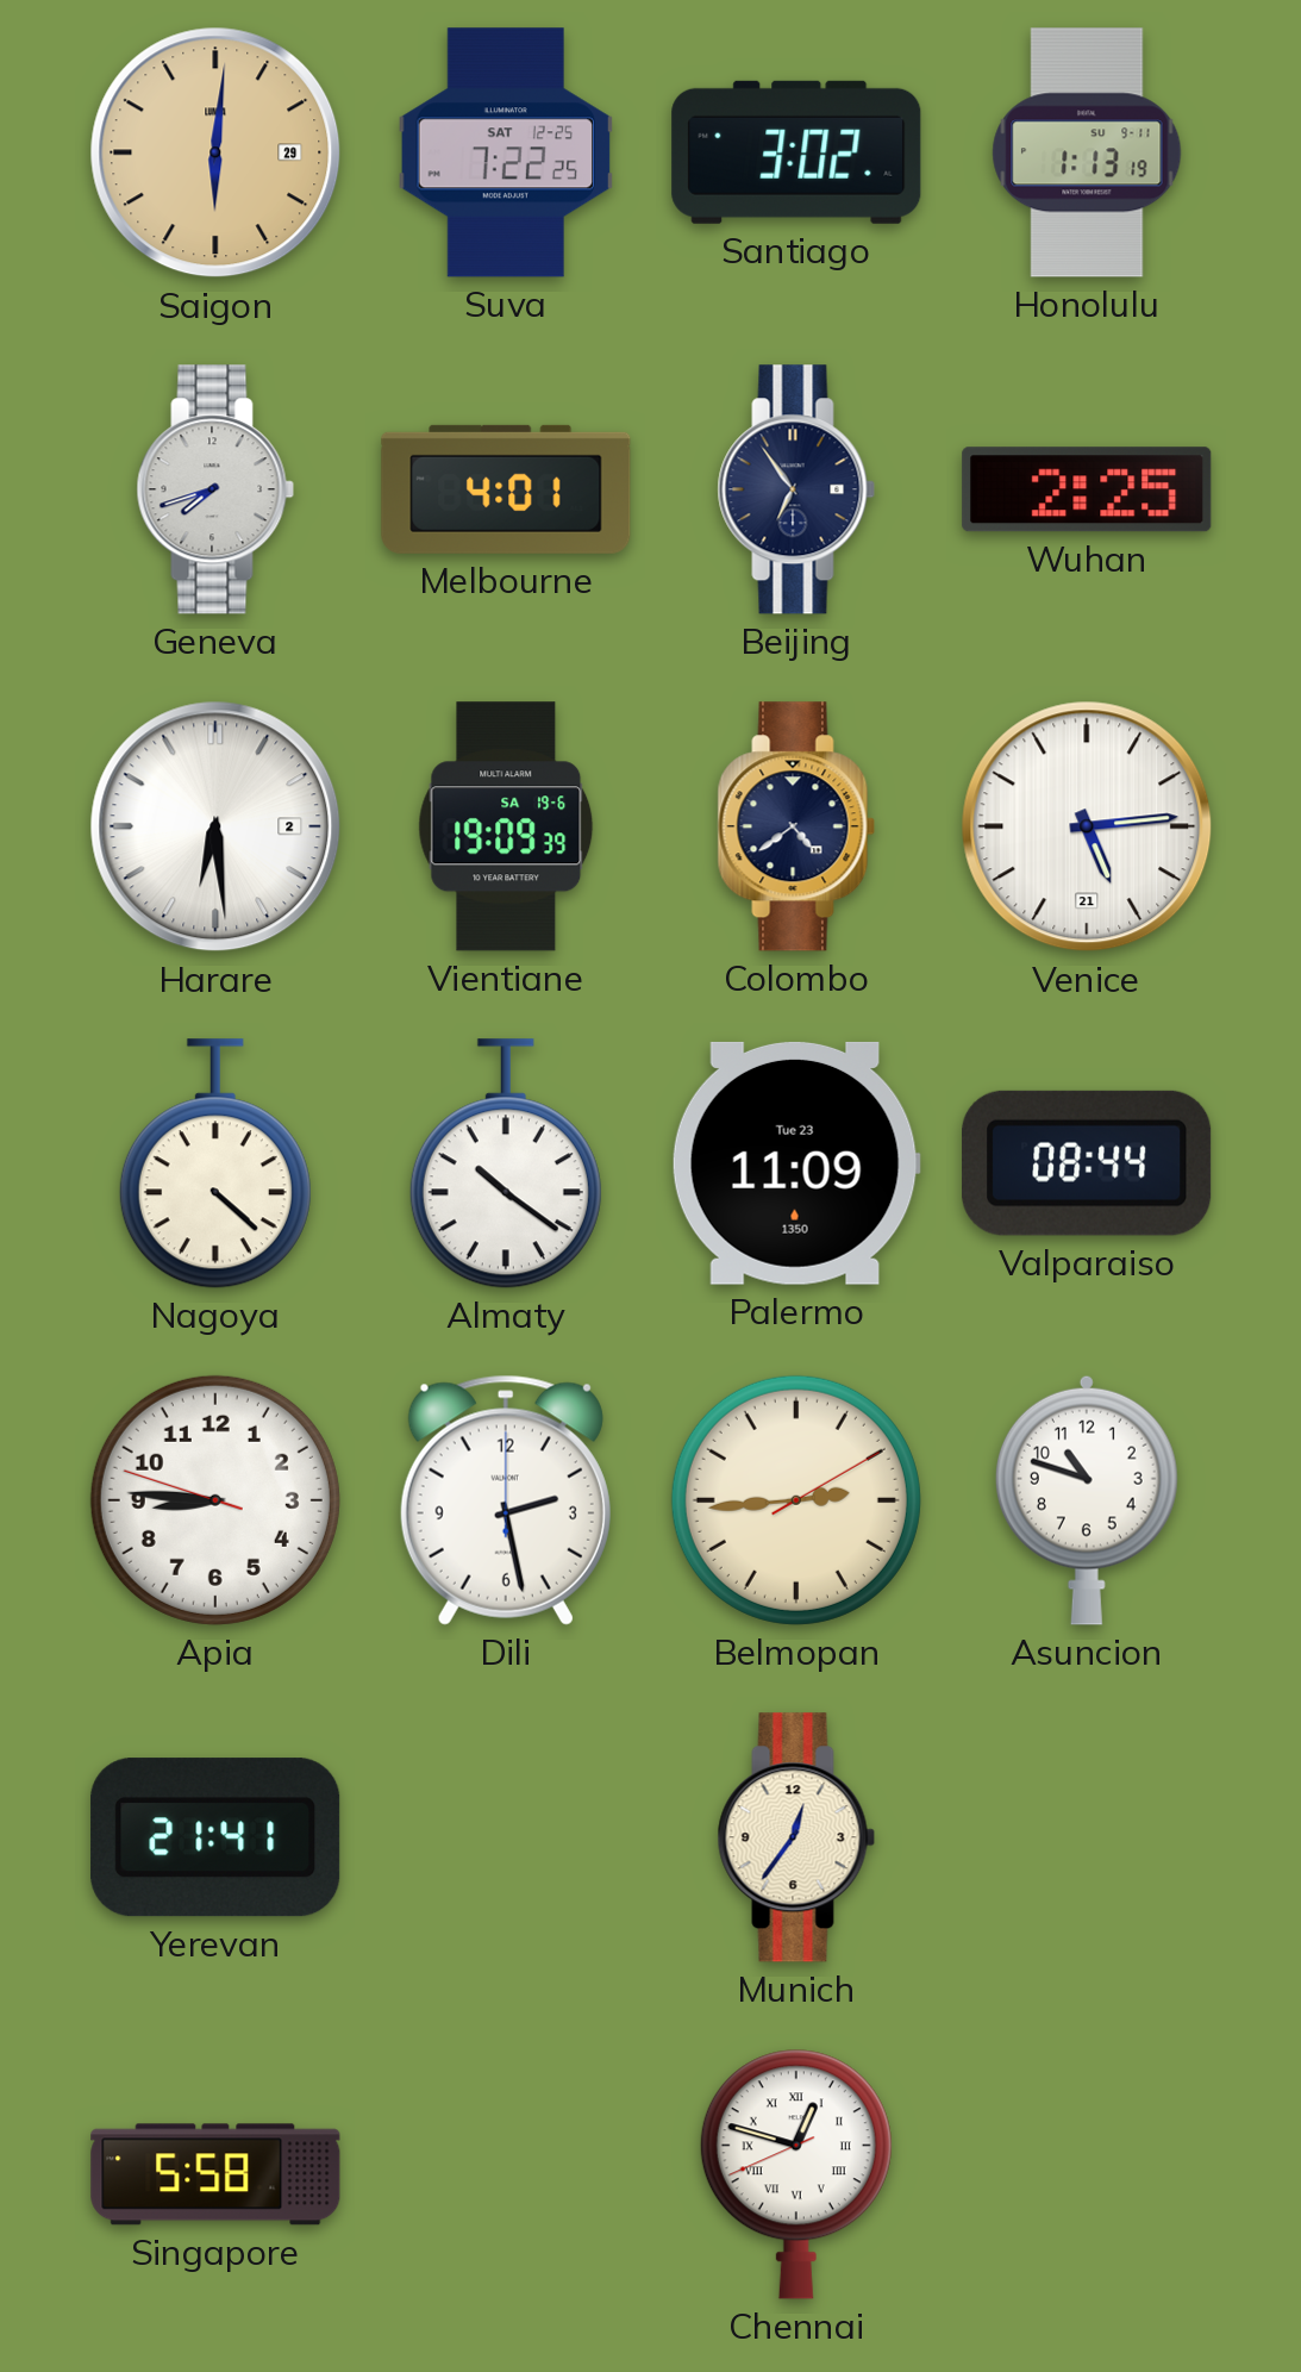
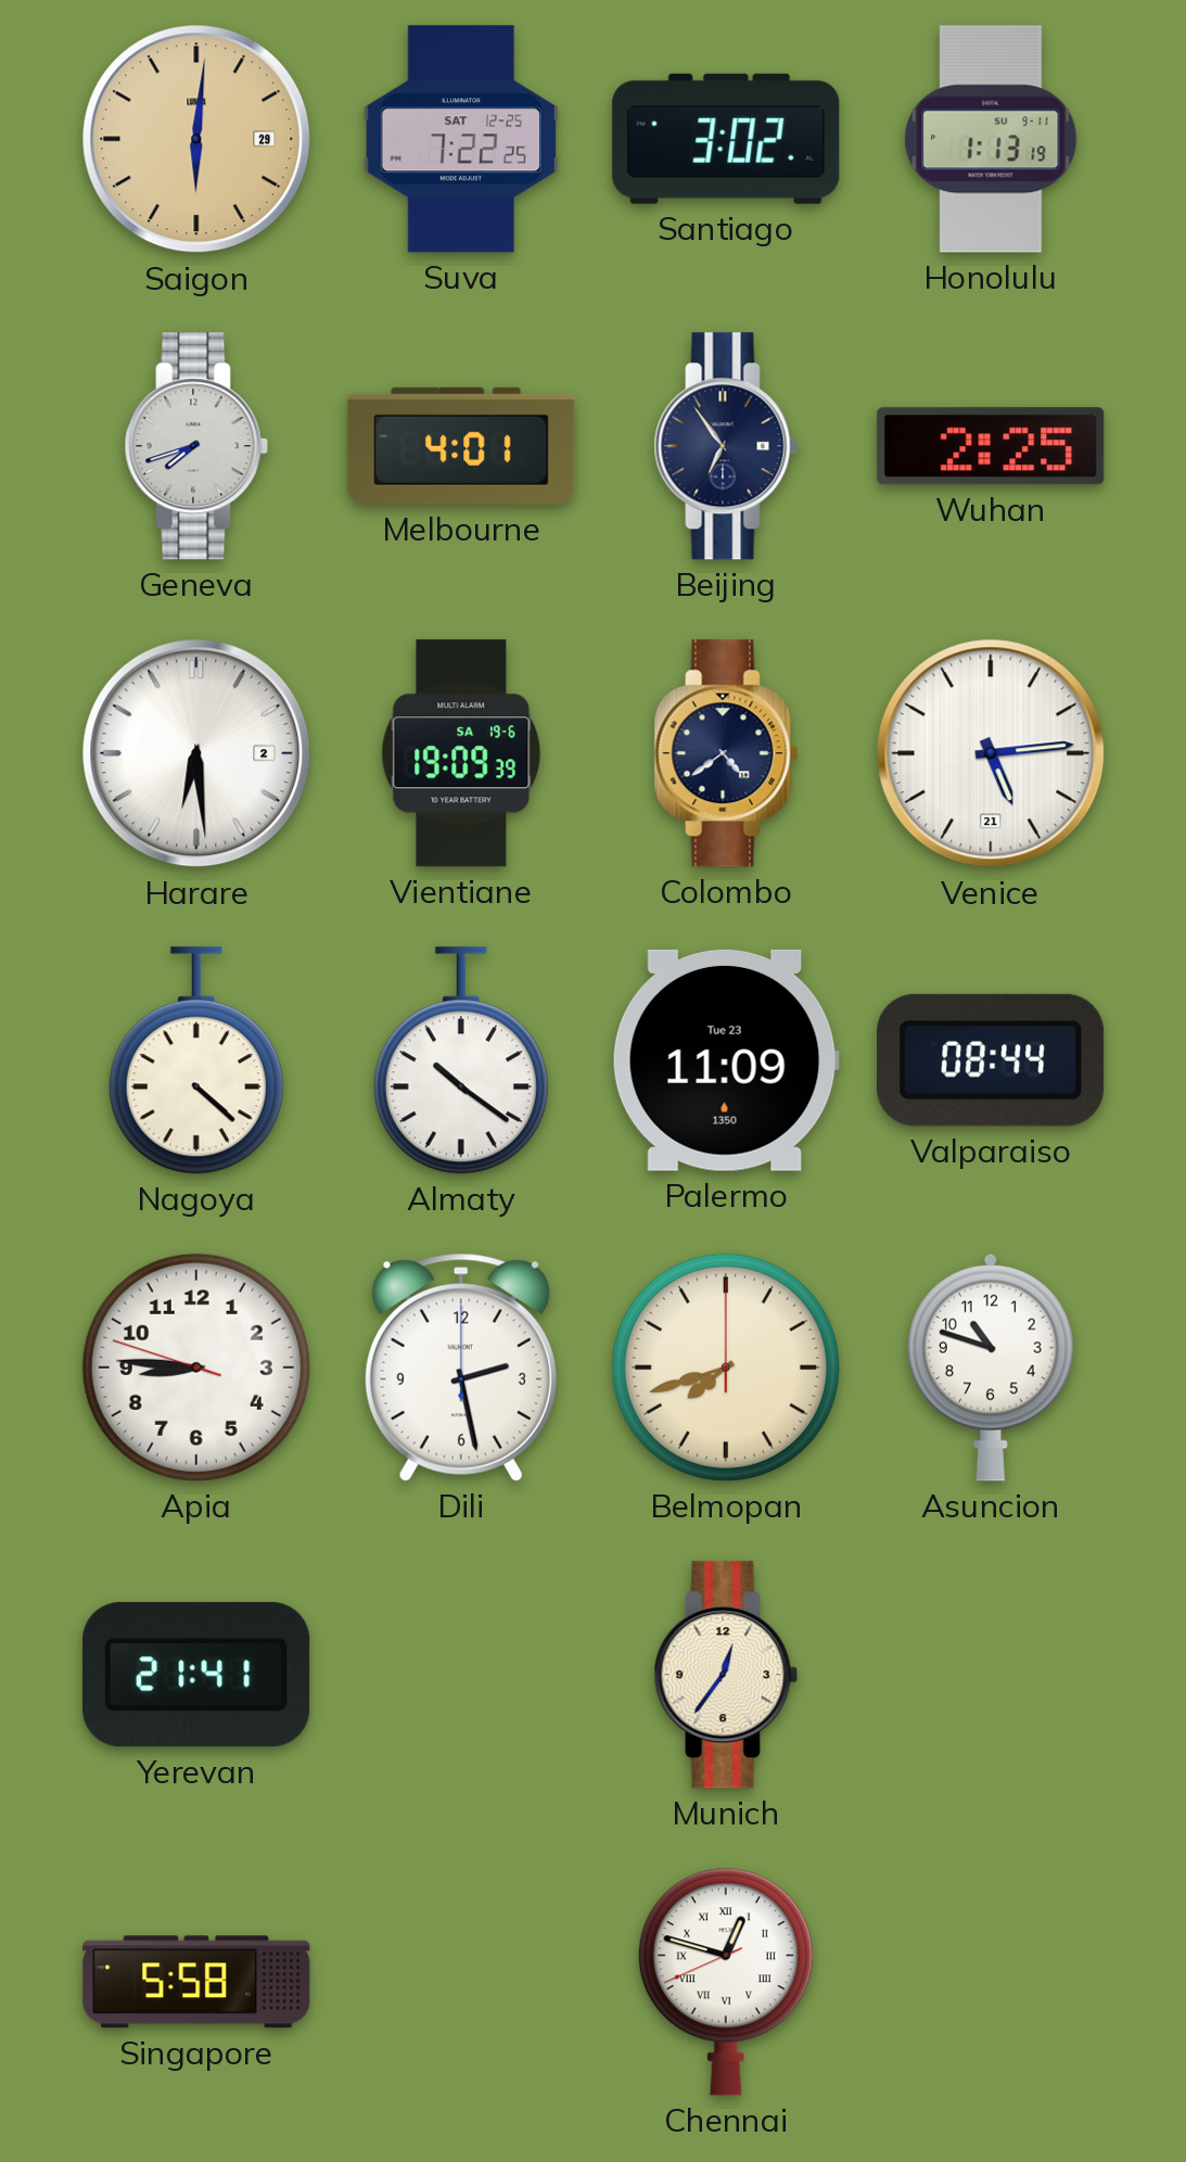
Belmopan: 2:44 -> 7:42
